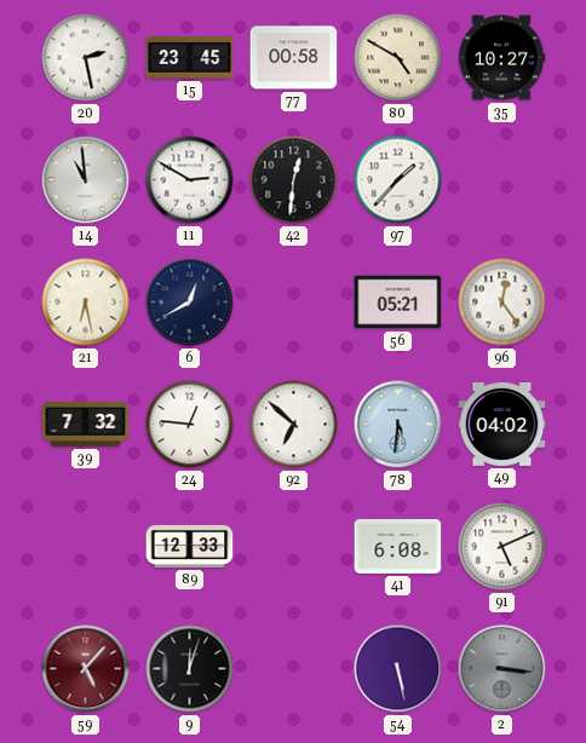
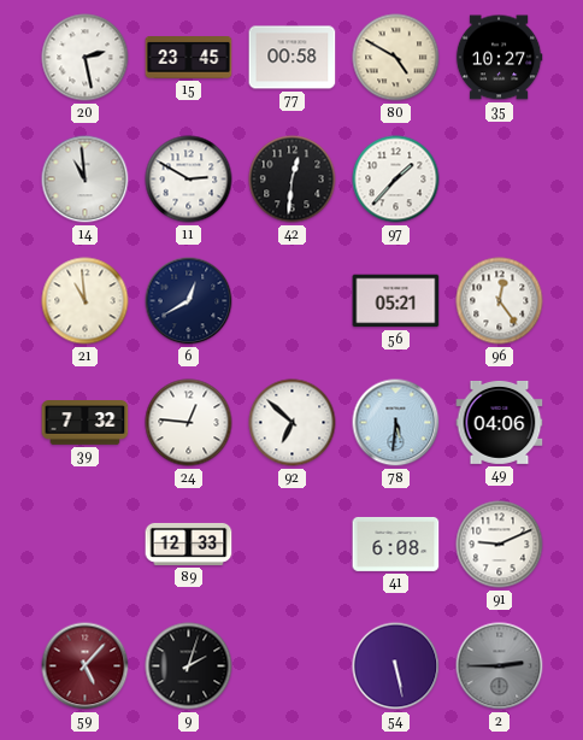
21: 6:28 -> 10:59
49: 04:02 -> 04:06
91: 5:11 -> 9:11
9: 12:03 -> 2:03
2: 3:16 -> 2:45
